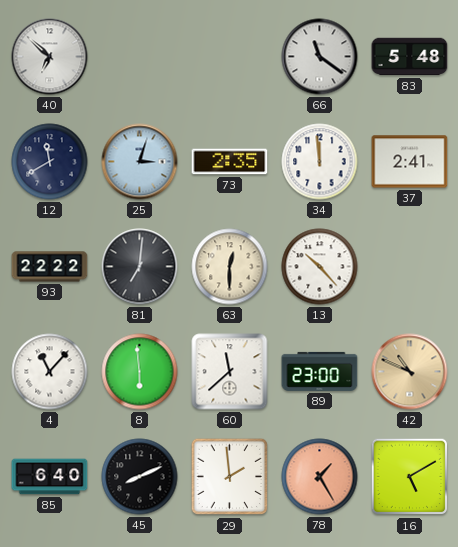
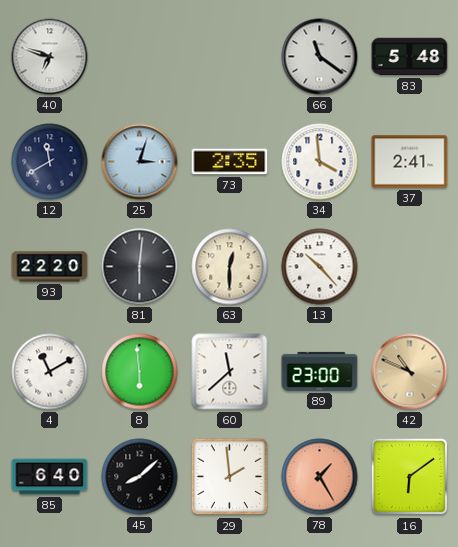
40: 6:52 -> 6:48
34: 11:59 -> 3:59
93: 22:22 -> 22:20
81: 7:01 -> 6:01
4: 11:07 -> 11:10
45: 8:11 -> 8:08
16: 5:10 -> 6:09
